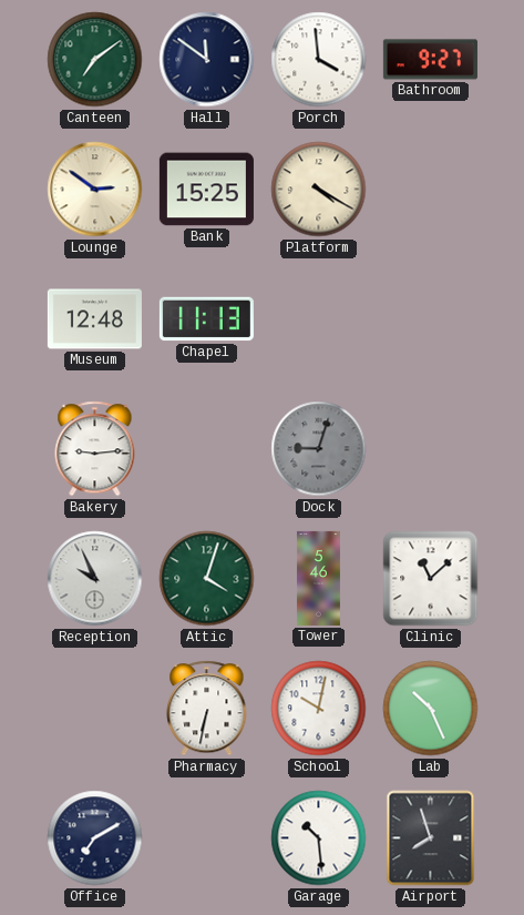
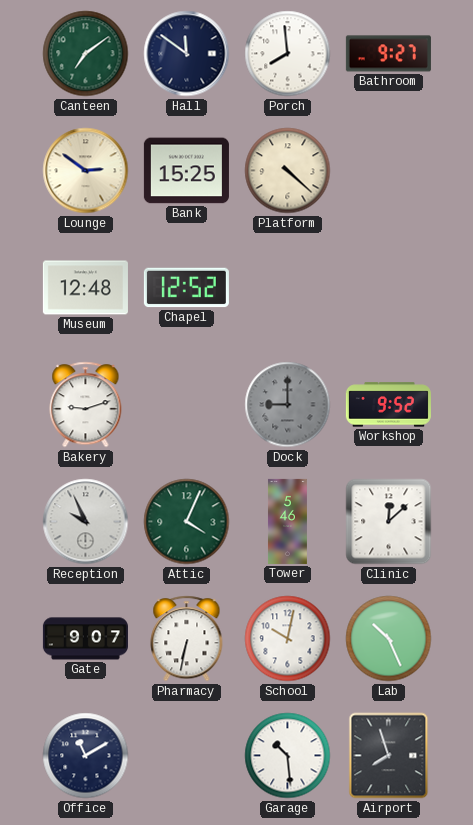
Porch: 3:59 -> 7:59
Platform: 4:20 -> 4:22
Chapel: 11:13 -> 12:52
Bakery: 9:14 -> 9:12
Dock: 9:03 -> 9:00
Workshop: none -> 9:52
Attic: 4:03 -> 4:04
Clinic: 11:08 -> 12:08
Gate: none -> 9:07
Office: 7:10 -> 11:10
